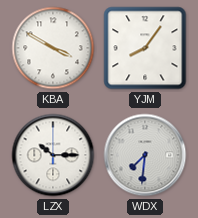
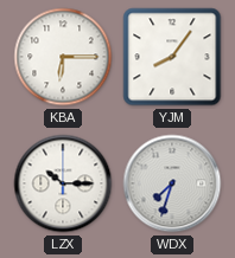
KBA: 3:50 -> 6:15
WDX: 7:31 -> 7:33
